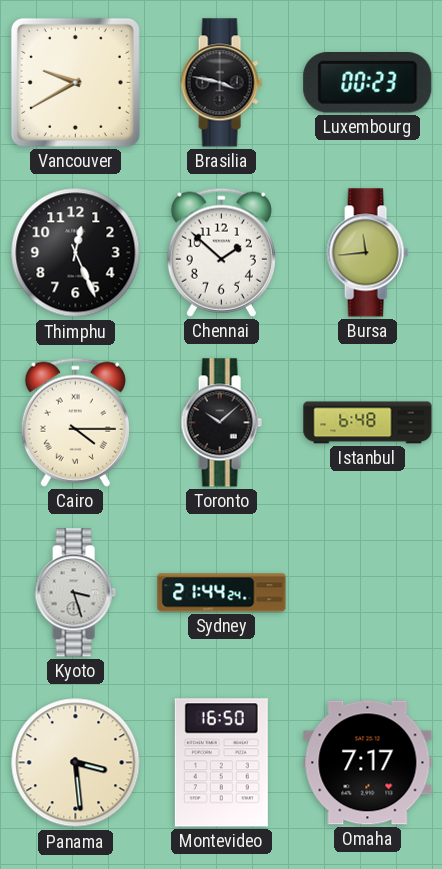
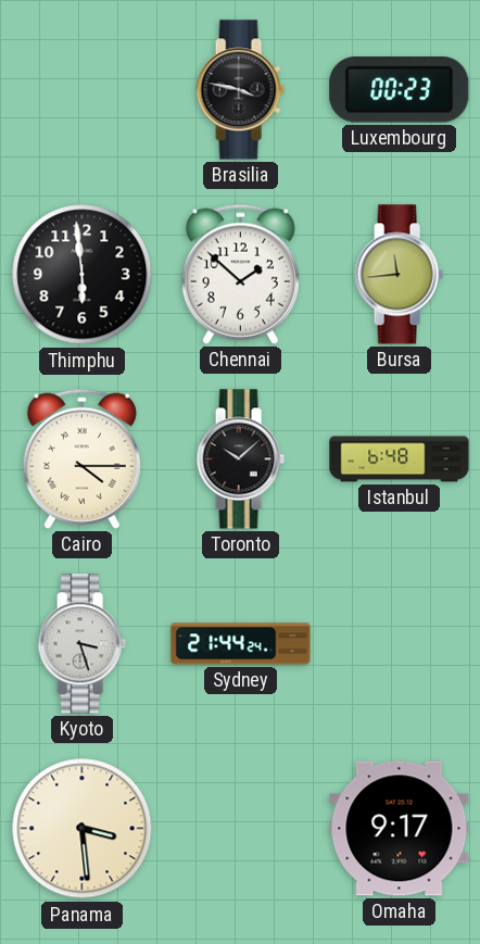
Vancouver: 9:40 -> none
Thimphu: 12:26 -> 5:59
Montevideo: 16:50 -> none
Omaha: 7:17 -> 9:17
